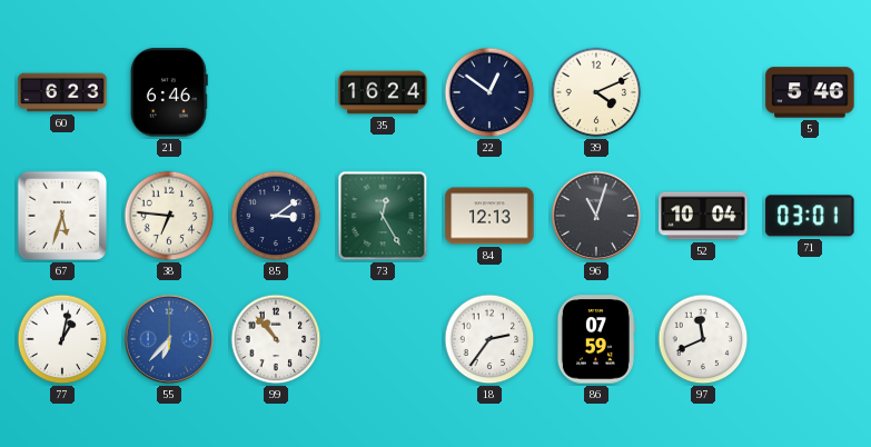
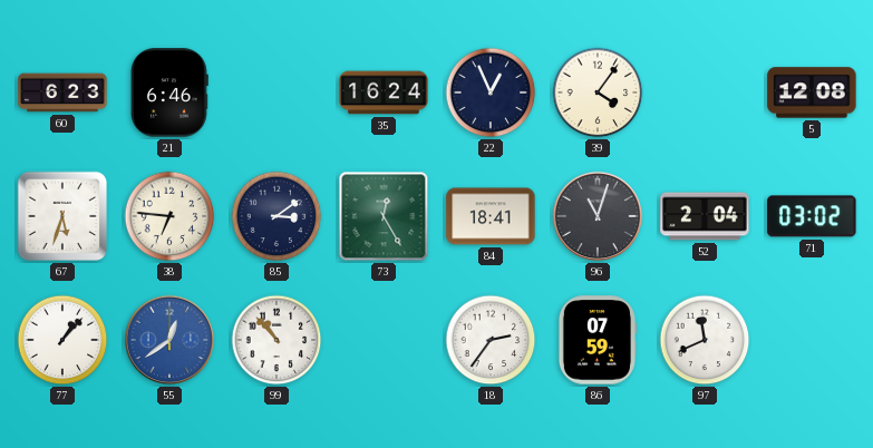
22: 12:51 -> 12:56
39: 4:11 -> 4:06
5: 5:46 -> 12:08
84: 12:13 -> 18:41
52: 10:04 -> 2:04
71: 03:01 -> 03:02
77: 1:02 -> 1:07
55: 6:37 -> 12:39
